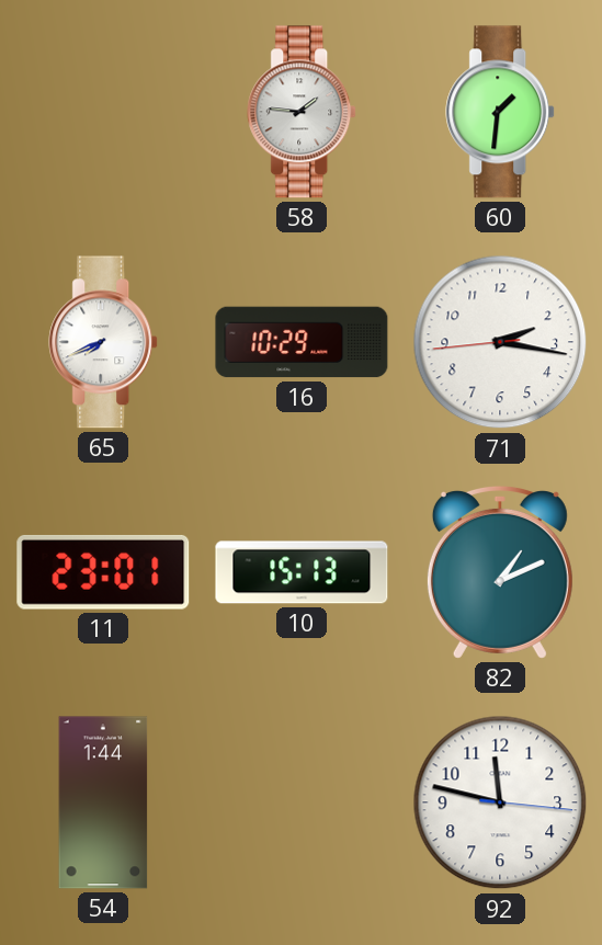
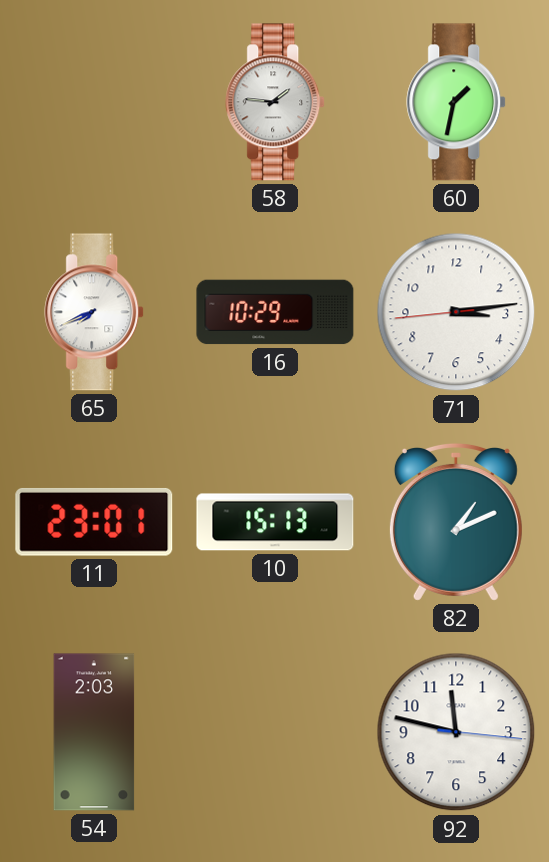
60: 1:31 -> 1:32
71: 2:16 -> 3:13
54: 1:44 -> 2:03
